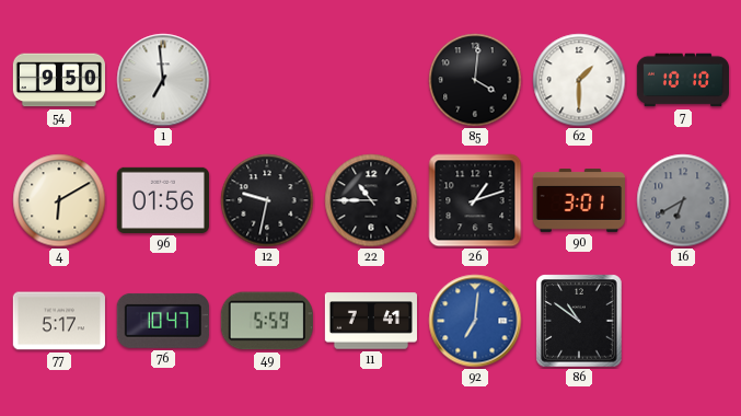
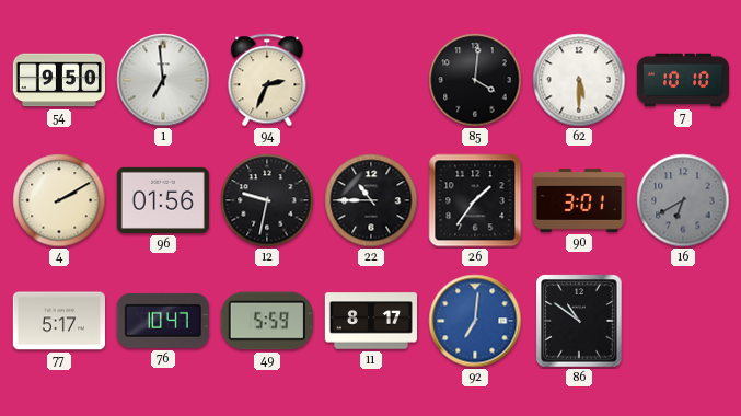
94: none -> 2:34
62: 1:30 -> 5:30
4: 6:10 -> 2:10
26: 1:12 -> 1:36
11: 7:41 -> 8:17
